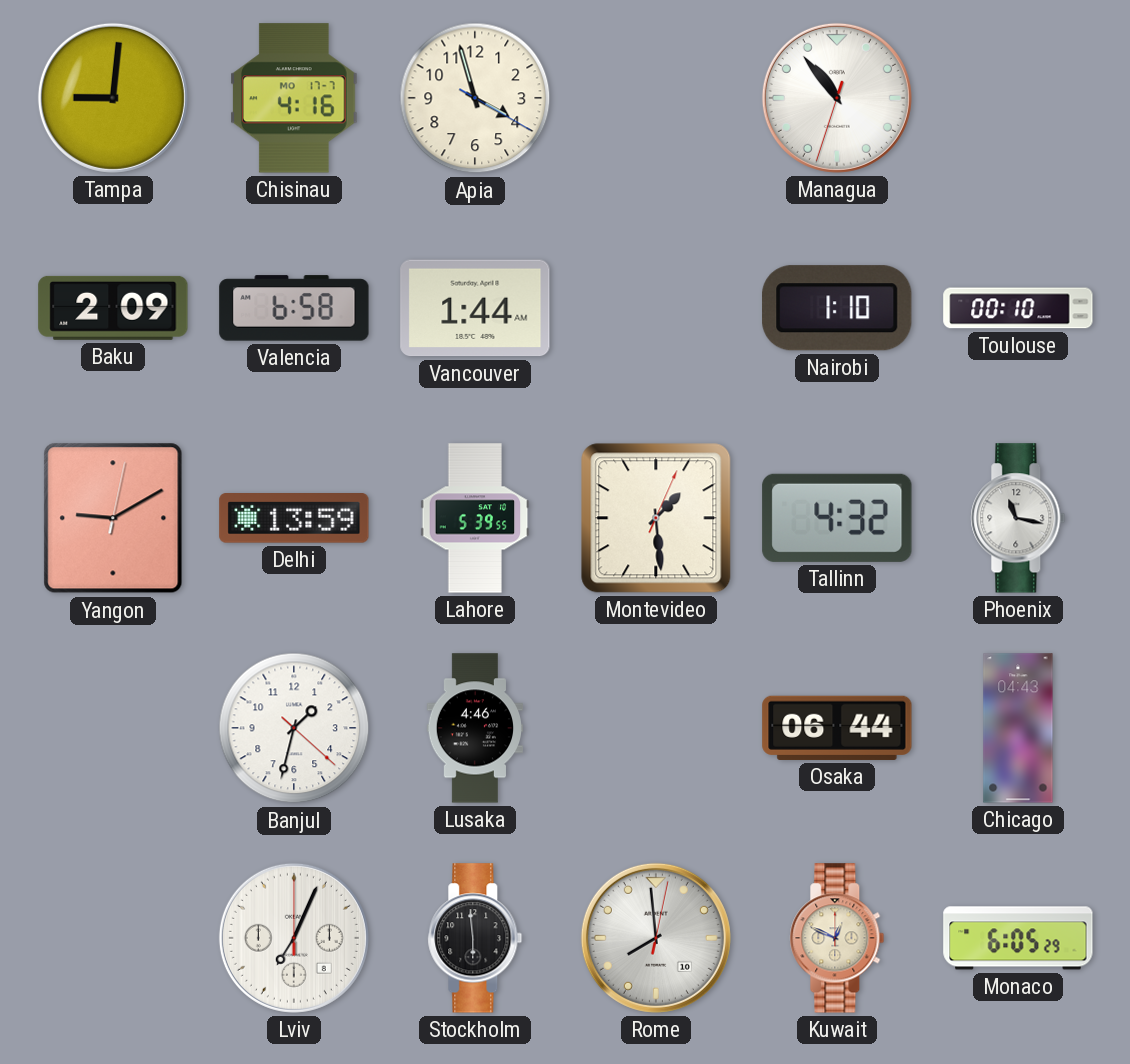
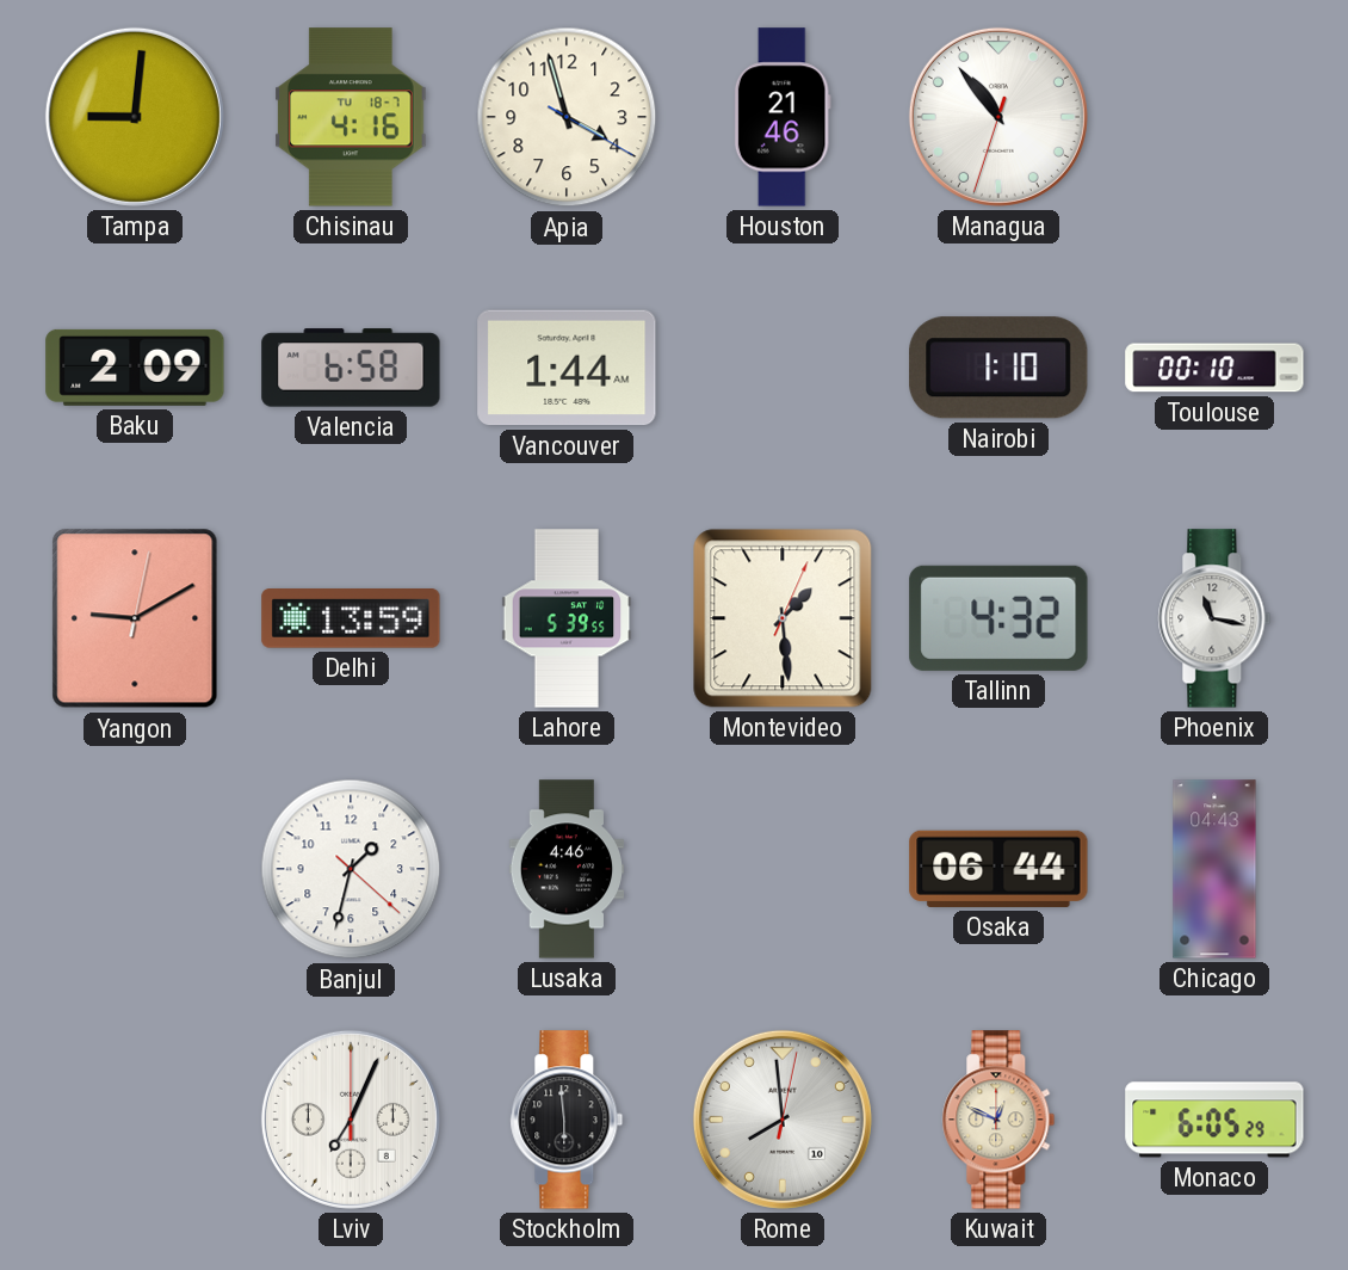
Chisinau date: MO 17-7 -> TU 18-7
Houston: none -> 21:46
